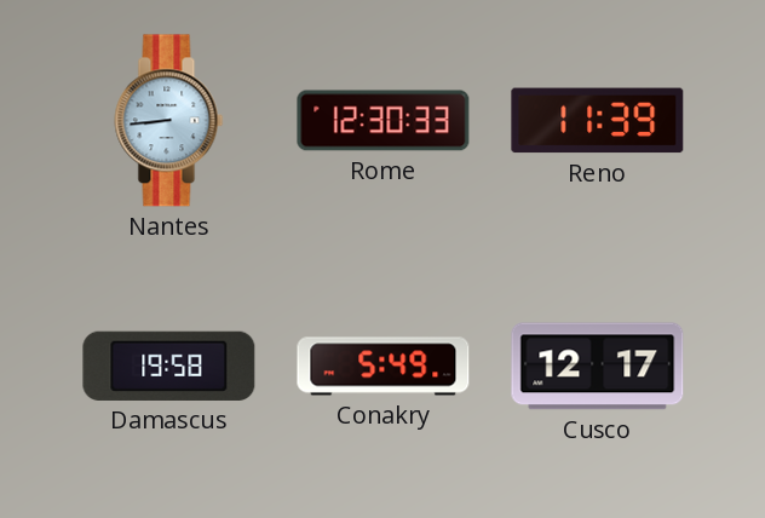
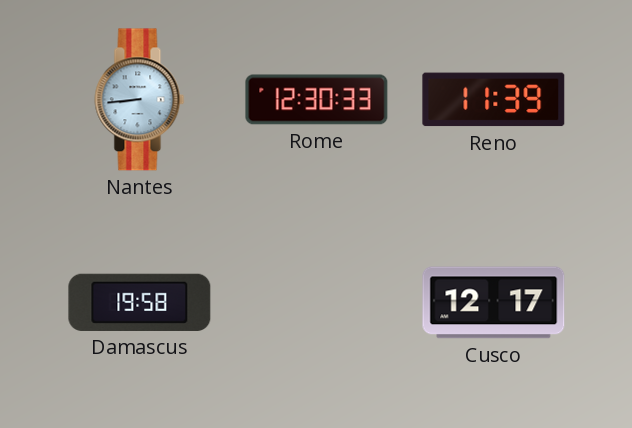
Conakry: 5:49 -> none
